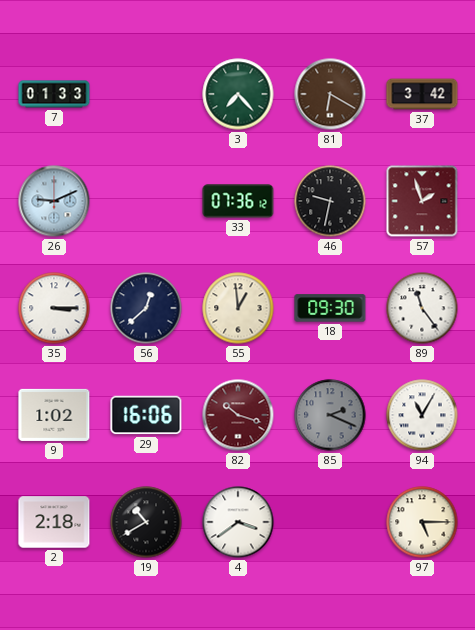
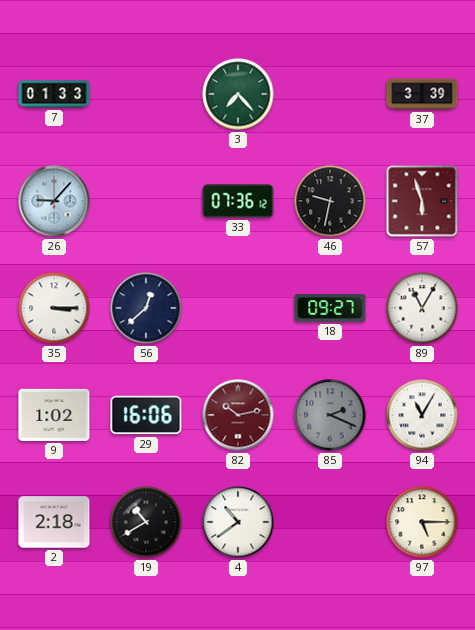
81: 6:20 -> none
37: 3:42 -> 3:39
26: 9:11 -> 9:07
57: 1:57 -> 5:57
55: 12:59 -> none
18: 09:30 -> 09:27
89: 11:24 -> 11:05
82: 10:18 -> 10:13
4: 3:39 -> 10:39
